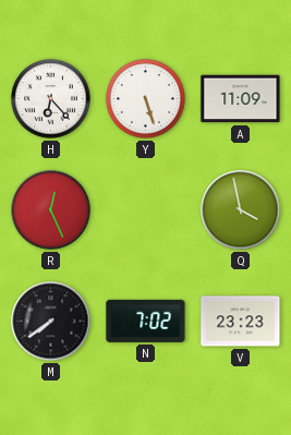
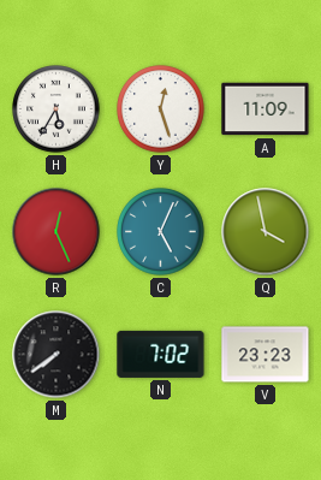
H: 6:23 -> 5:35
Y: 5:27 -> 12:27
C: none -> 5:04
